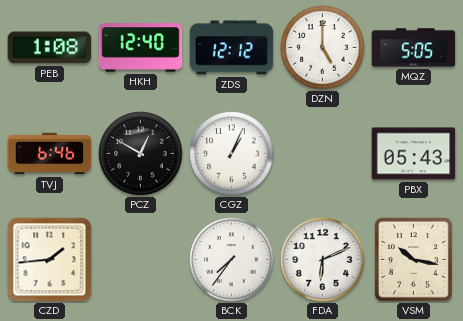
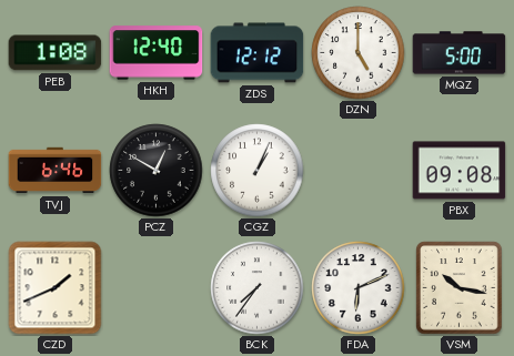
MQZ: 5:05 -> 5:00
PBX: 05:43 -> 09:08
CZD: 1:44 -> 1:41
